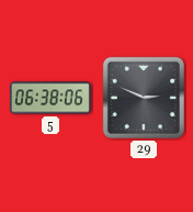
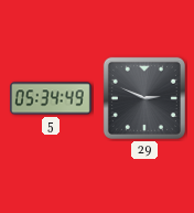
5: 06:38 -> 05:34
